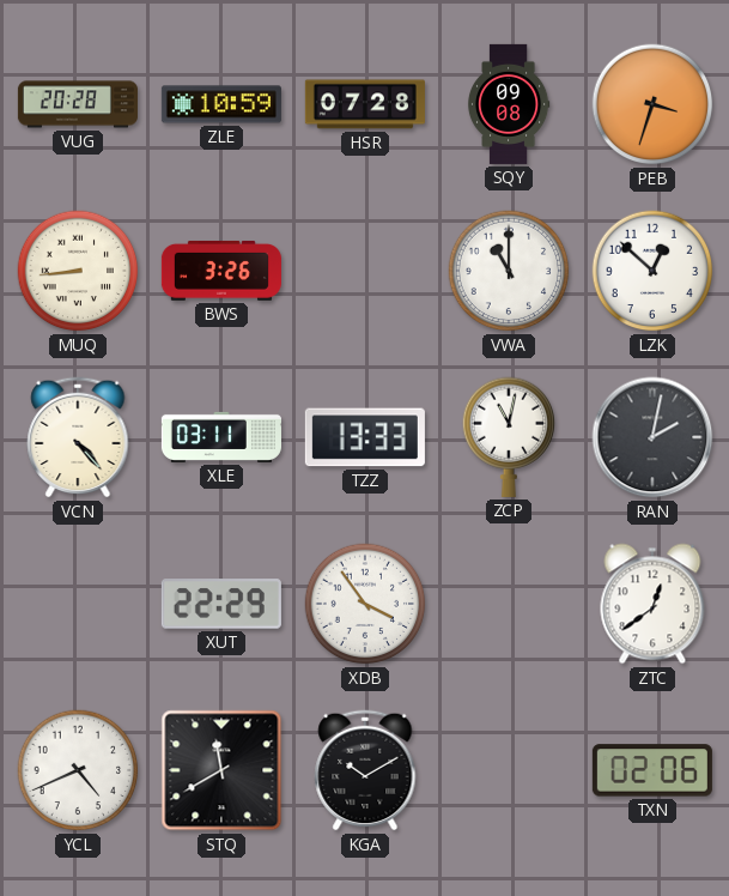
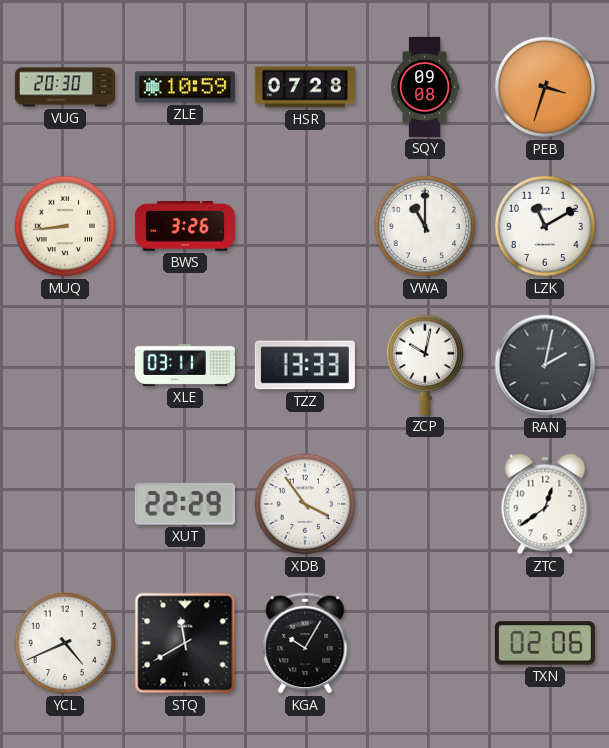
VUG: 20:28 -> 20:30
LZK: 12:52 -> 11:10
VCN: 4:23 -> none
ZCP: 11:02 -> 10:02
KGA: 10:10 -> 10:05
